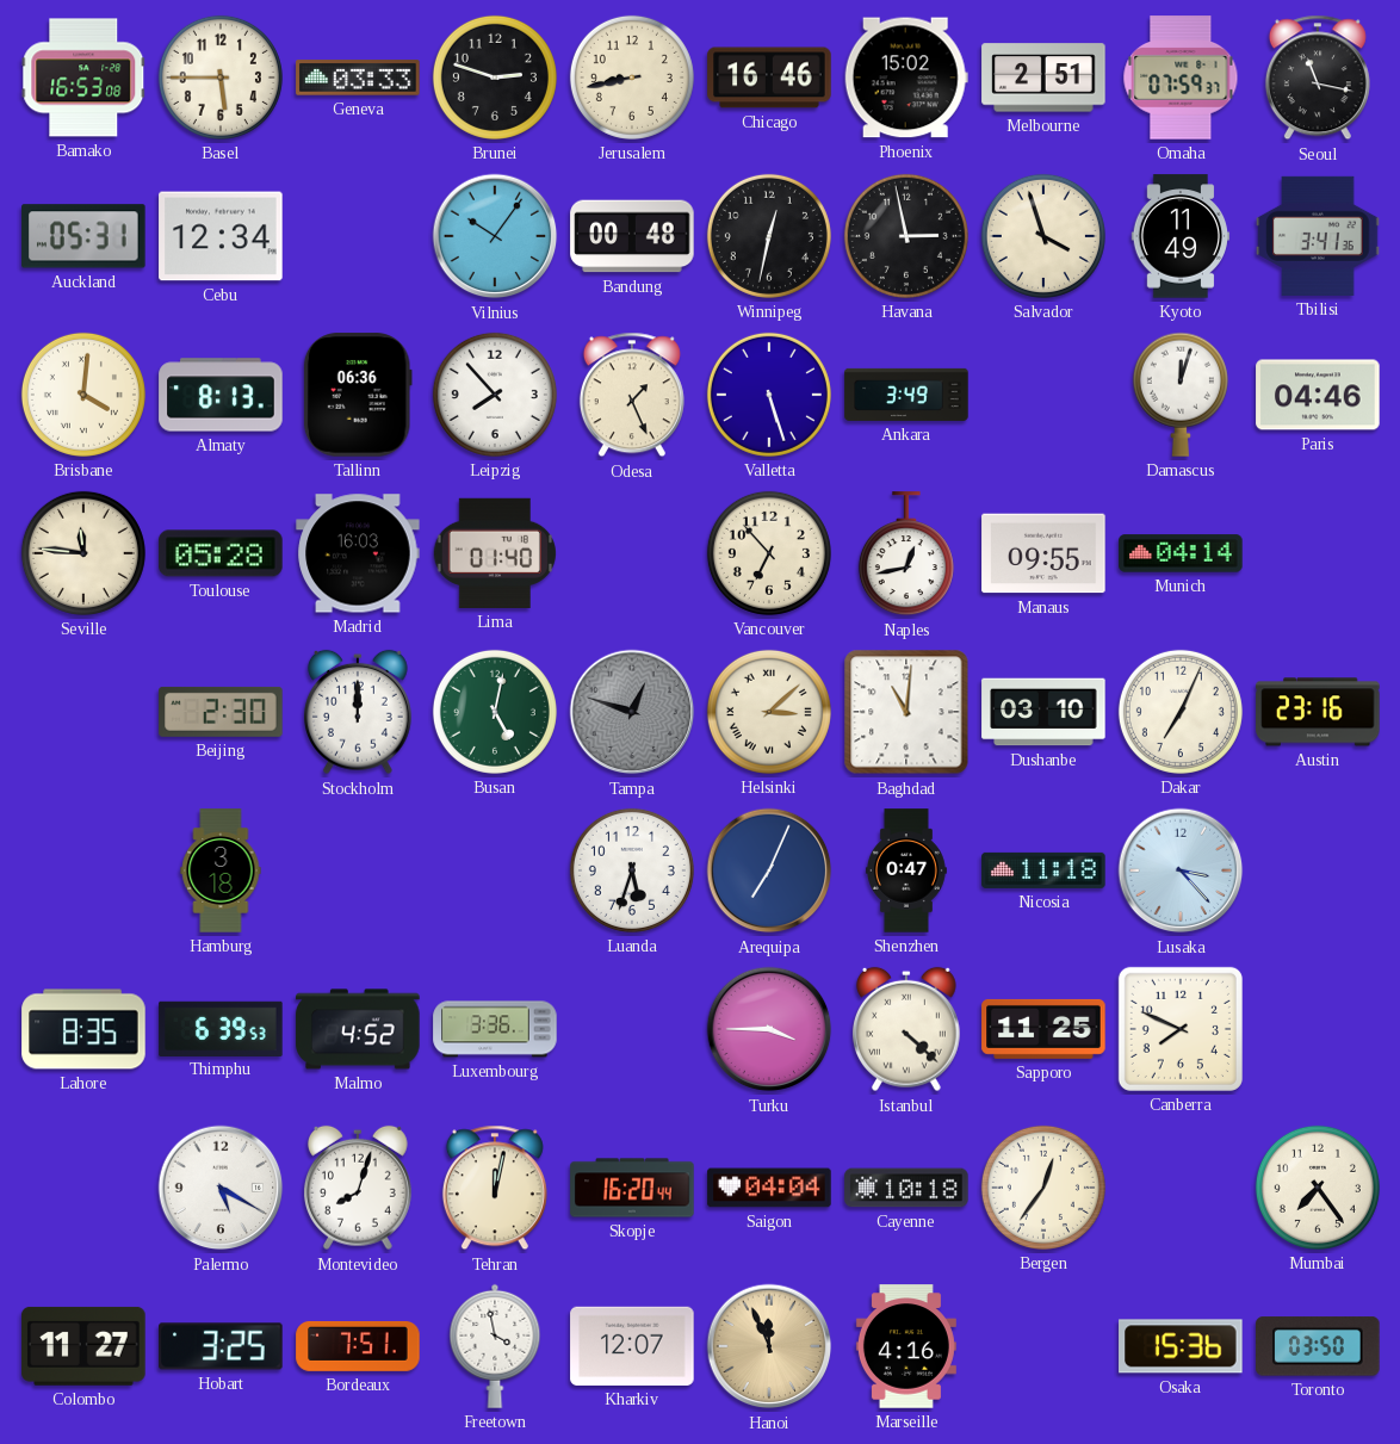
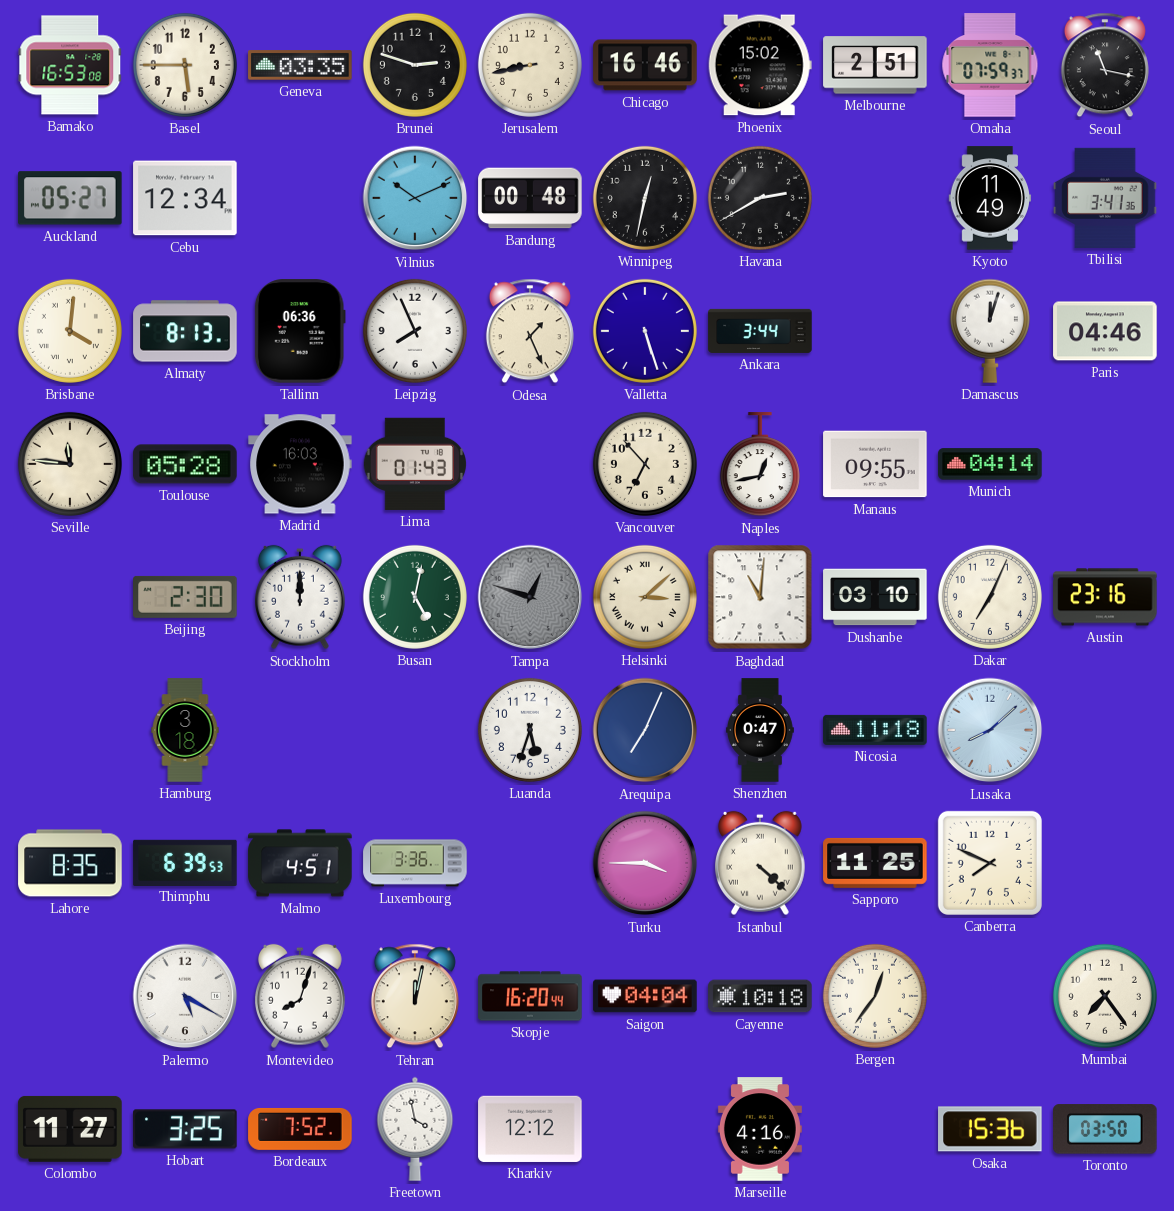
Geneva: 03:33 -> 03:35
Auckland: 05:31 -> 05:27
Vilnius: 10:06 -> 10:11
Havana: 2:58 -> 2:40
Salvador: 3:57 -> none
Leipzig: 7:53 -> 7:56
Ankara: 3:49 -> 3:44
Lima: 01:40 -> 01:43
Lusaka: 3:23 -> 8:08
Malmo: 4:52 -> 4:51
Bordeaux: 7:51 -> 7:52
Kharkiv: 12:07 -> 12:12
Hanoi: 11:56 -> none
